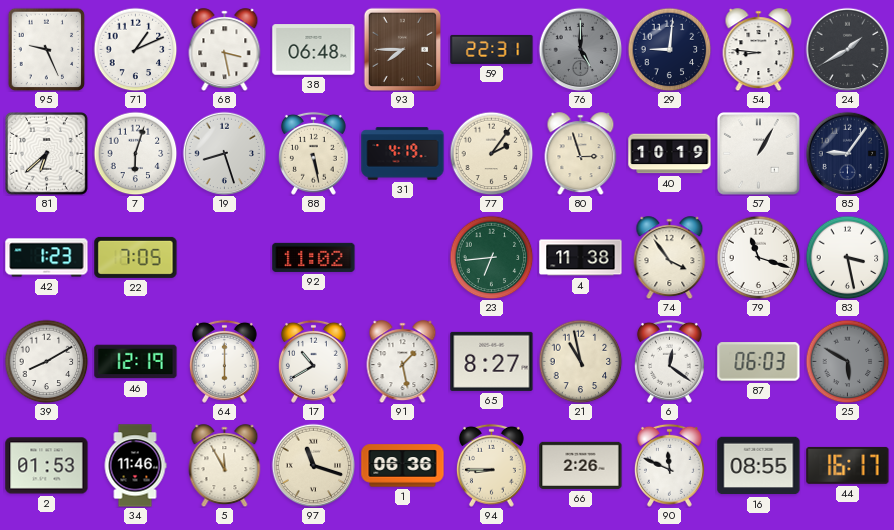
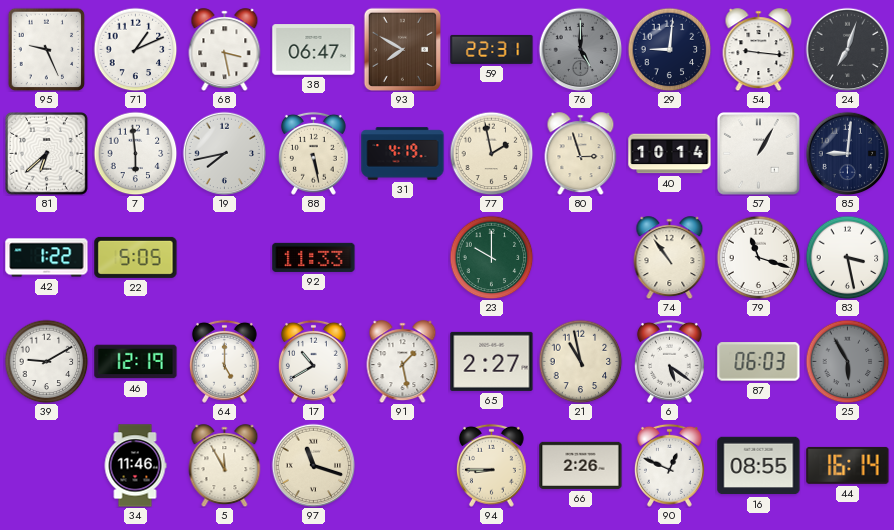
38: 06:48 -> 06:47
93: 7:45 -> 7:50
54: 8:46 -> 9:16
24: 1:40 -> 7:03
7: 6:03 -> 5:59
19: 8:27 -> 7:43
77: 2:06 -> 1:58
40: 10:19 -> 10:14
85: 9:06 -> 9:01
42: 1:23 -> 1:22
22: 7:05 -> 5:05
92: 11:02 -> 11:33
23: 6:44 -> 10:00
4: 11:38 -> none
74: 3:54 -> 10:54
39: 8:10 -> 9:10
64: 6:00 -> 5:00
65: 8:27 -> 2:27
6: 12:21 -> 5:21
25: 5:50 -> 5:55
2: 01:53 -> none
1: 06:36 -> none
90: 11:49 -> 12:49
44: 16:17 -> 16:14
